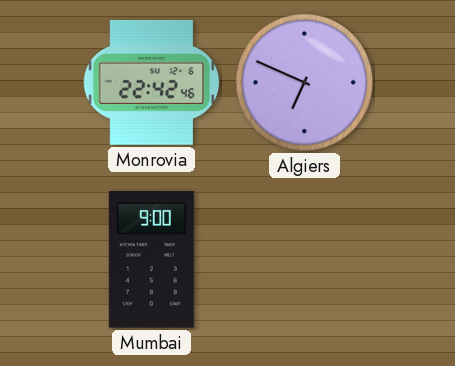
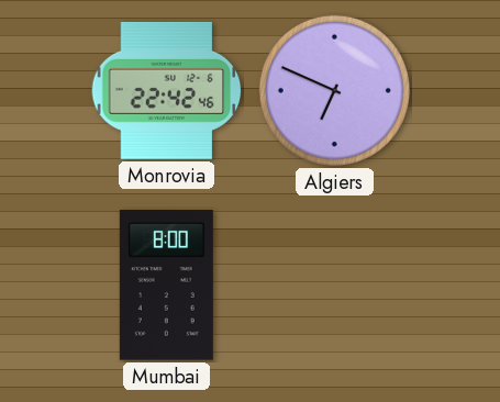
Mumbai: 9:00 -> 8:00
